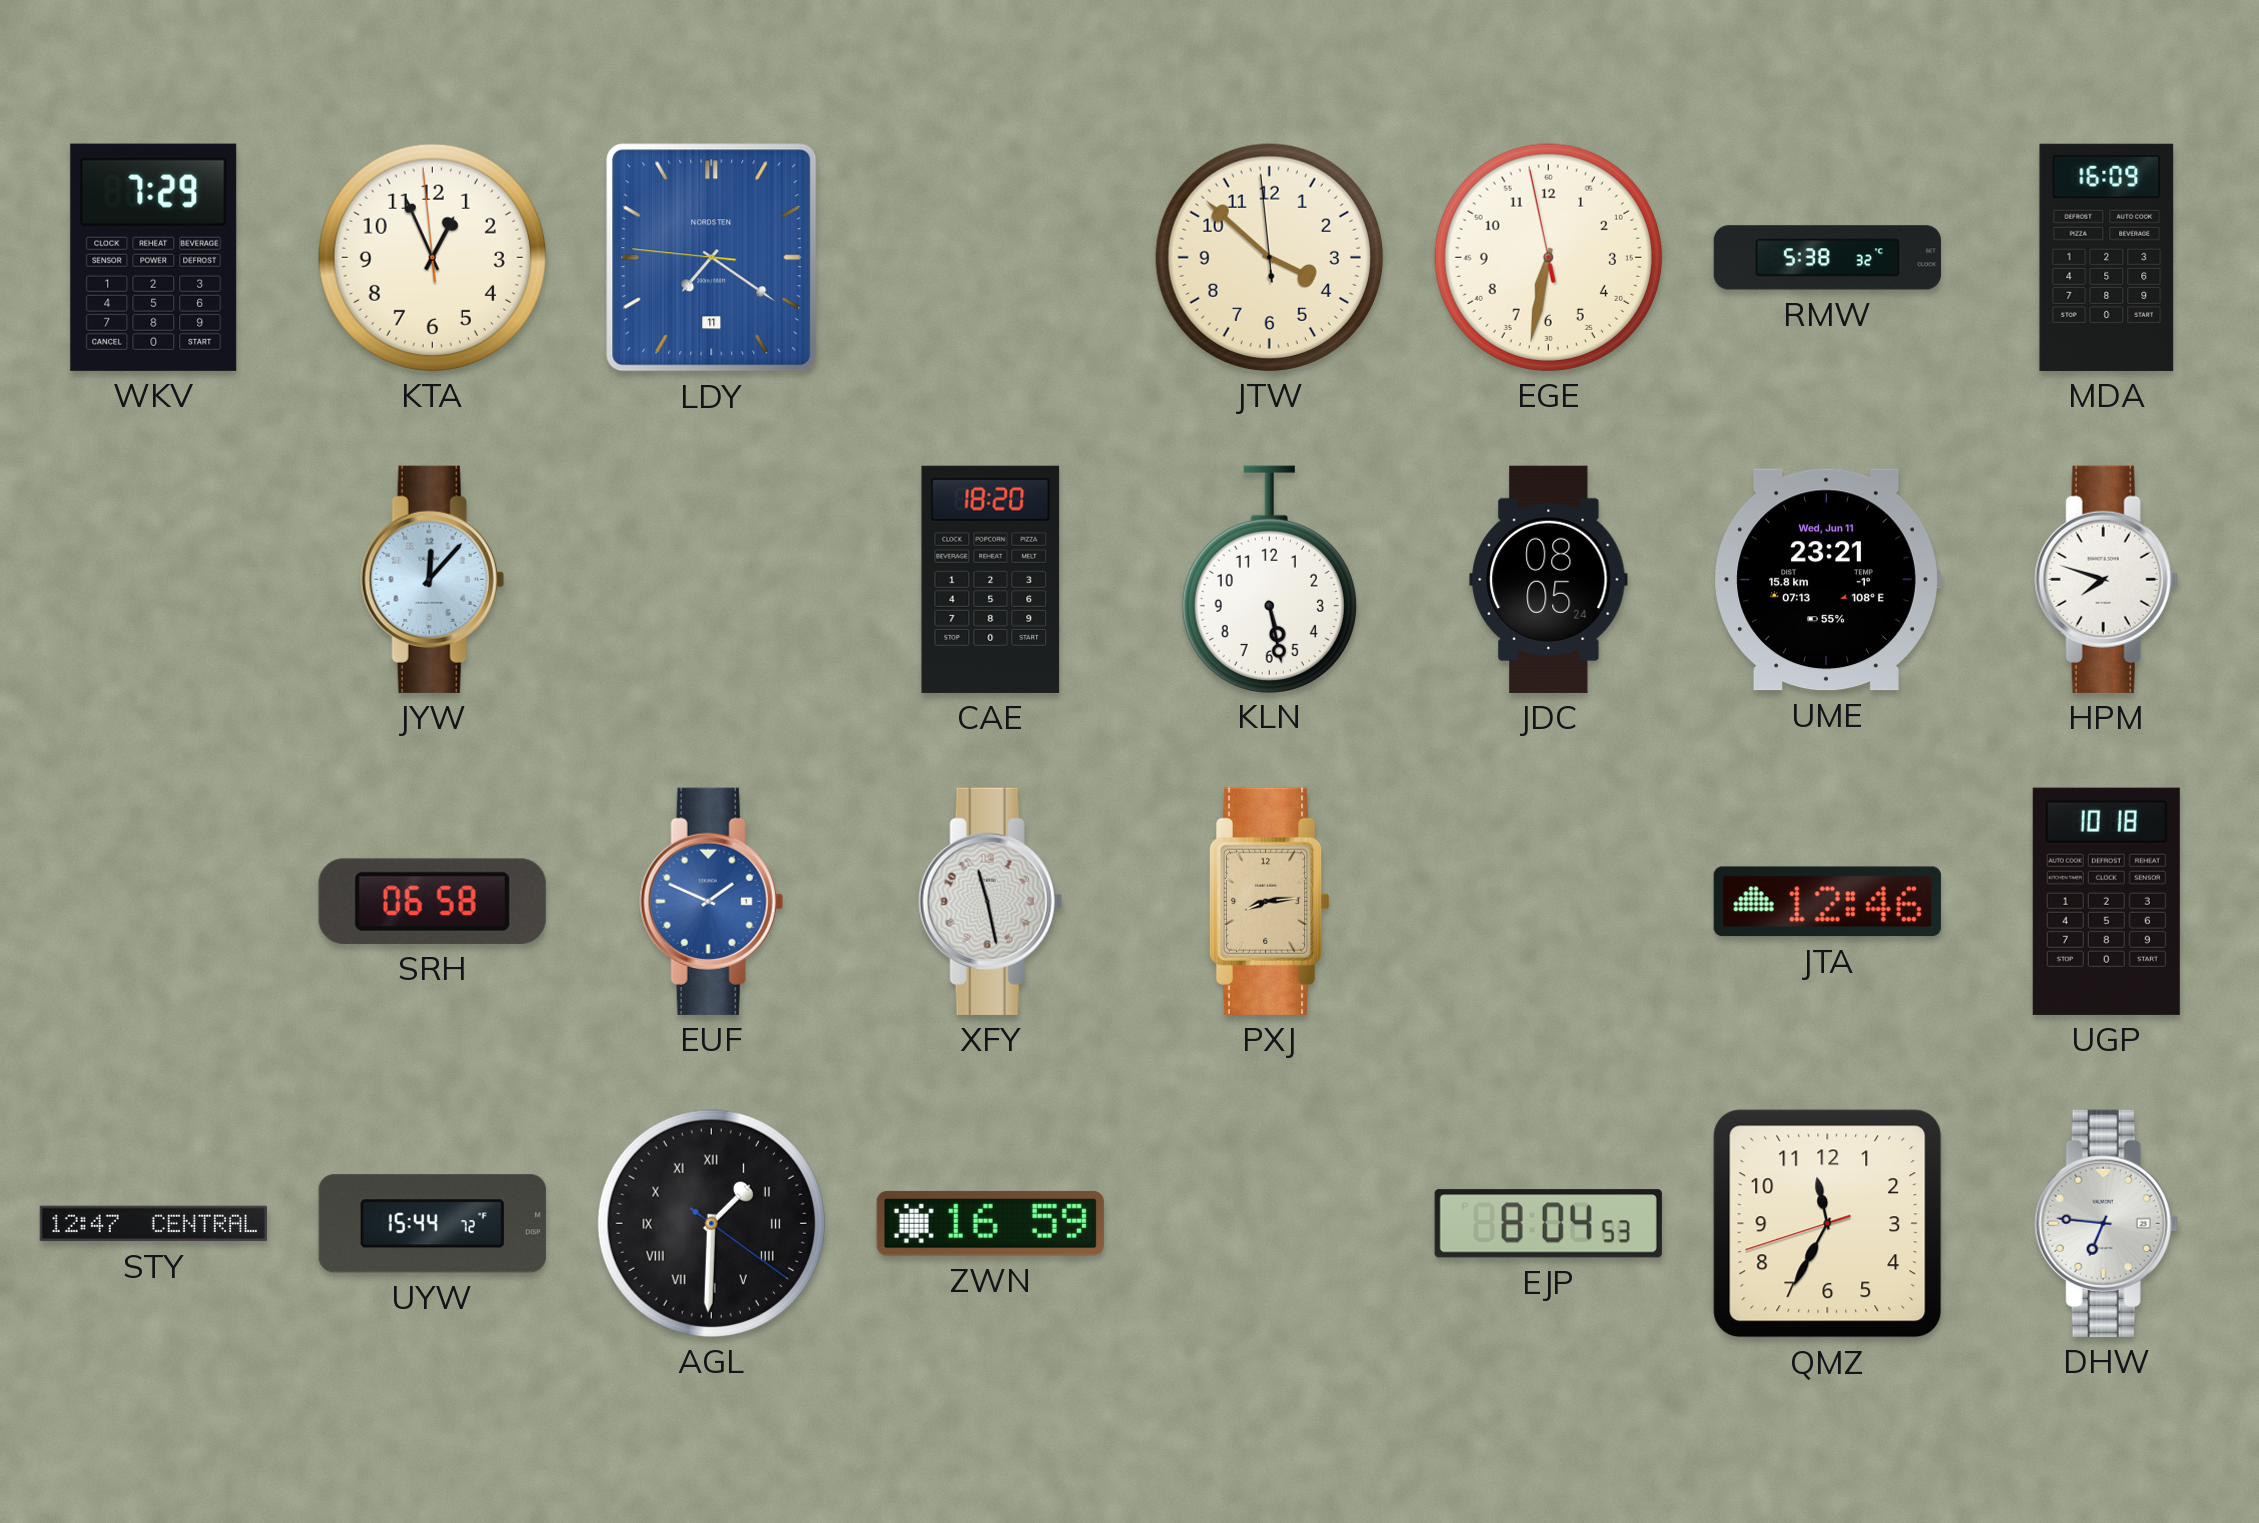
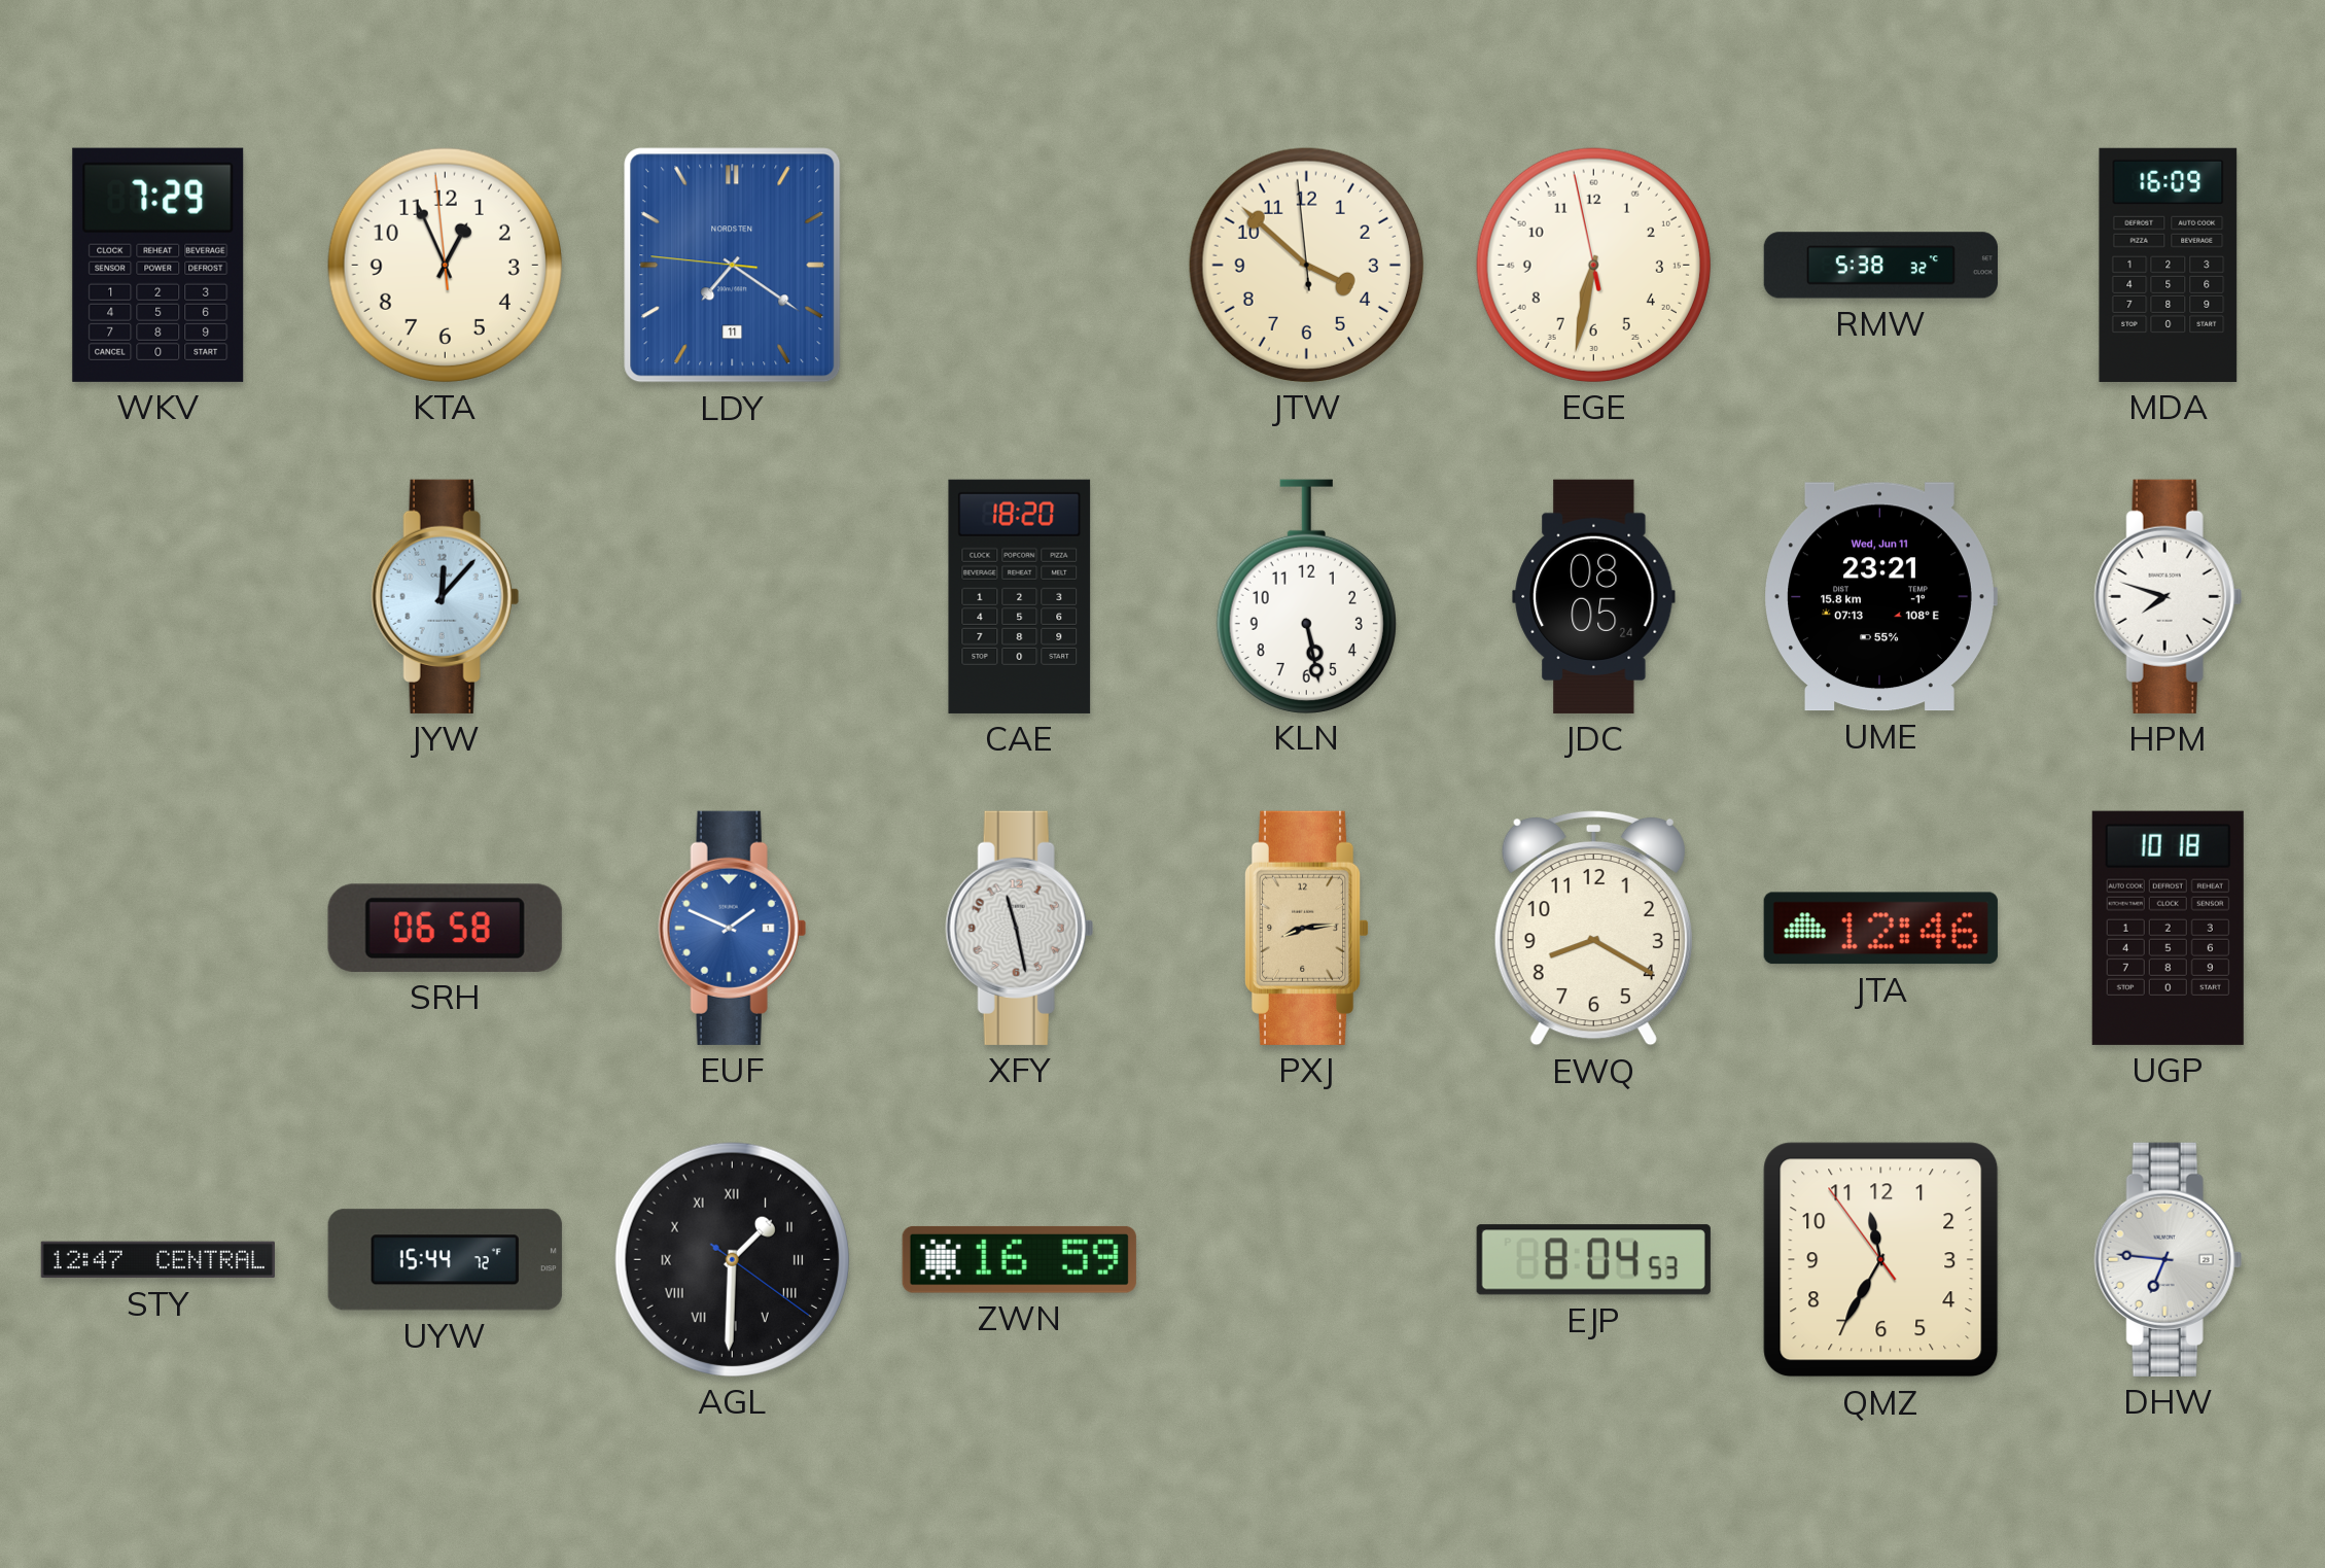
EWQ: none -> 8:20
QMZ: 11:34:42 -> 11:34:54
